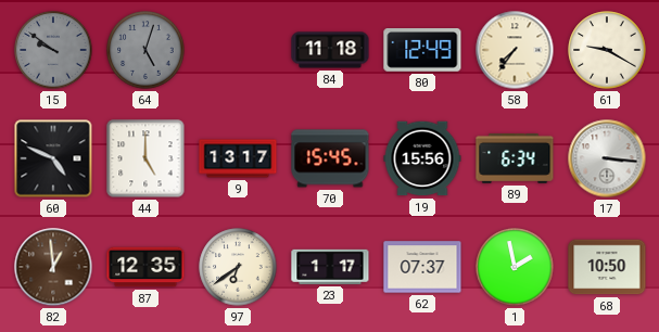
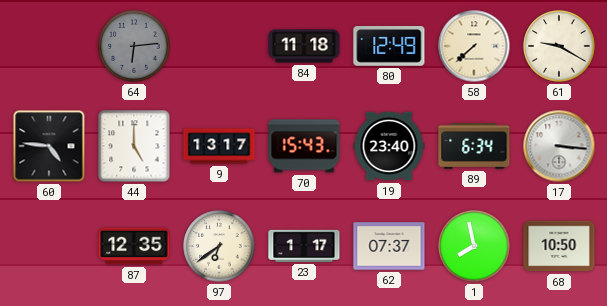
15: 9:51 -> none
64: 5:03 -> 6:14
58: 7:36 -> 7:38
60: 4:49 -> 4:46
70: 15:45 -> 15:43
19: 15:56 -> 23:40
82: 12:59 -> none
1: 1:58 -> 7:58
